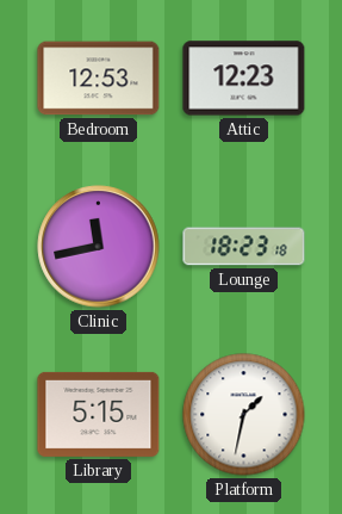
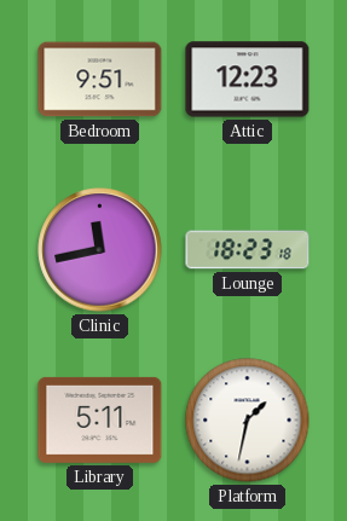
Bedroom: 12:53 -> 9:51
Library: 5:15 -> 5:11
